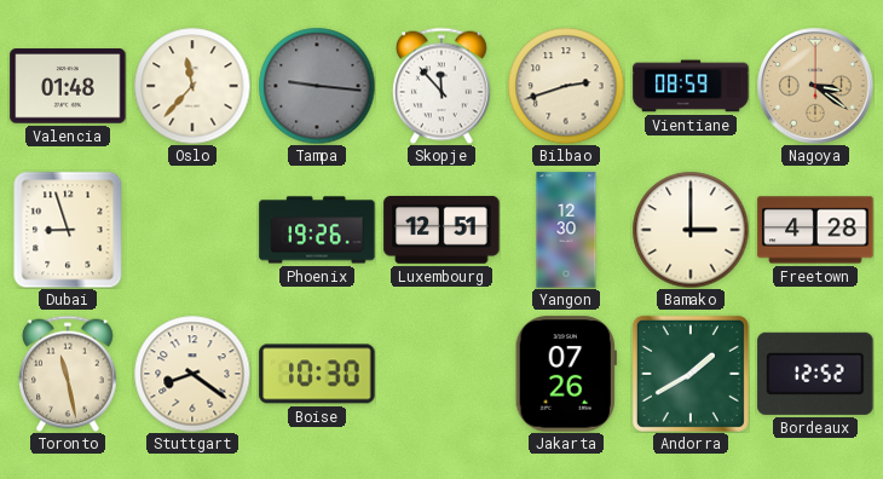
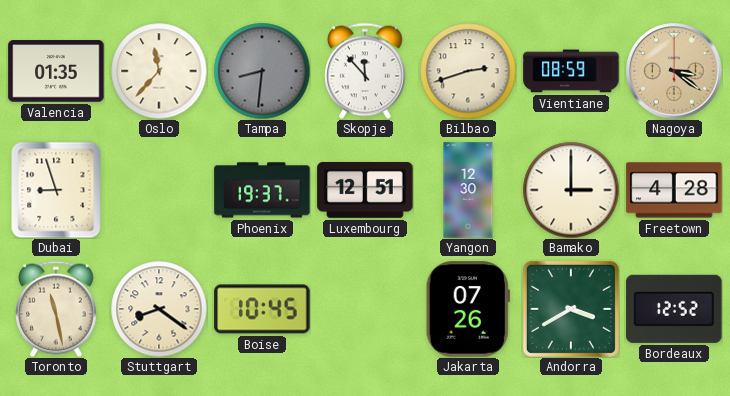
Valencia: 01:48 -> 01:35
Tampa: 9:16 -> 8:31
Phoenix: 19:26 -> 19:37
Boise: 10:30 -> 10:45
Andorra: 1:40 -> 3:40
